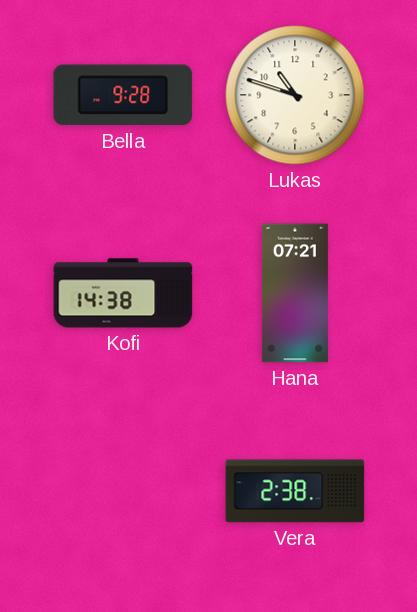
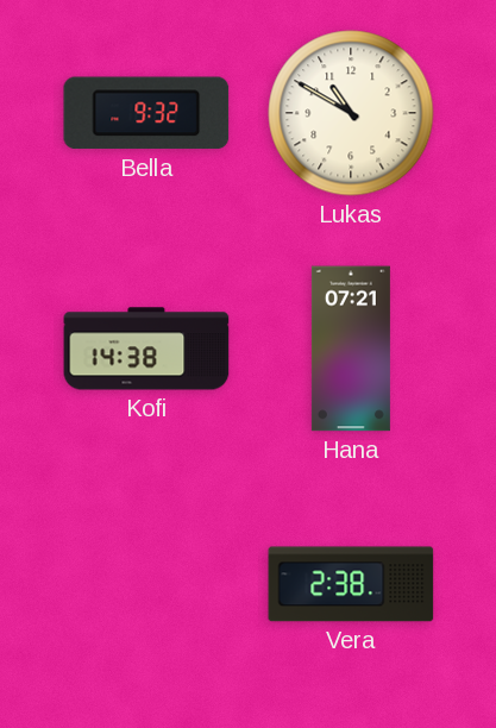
Bella: 9:28 -> 9:32
Lukas: 10:48 -> 10:50
